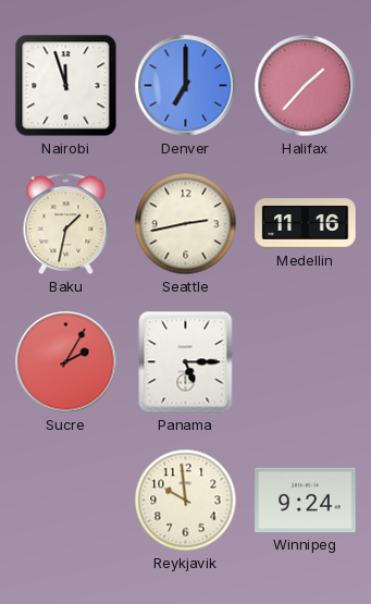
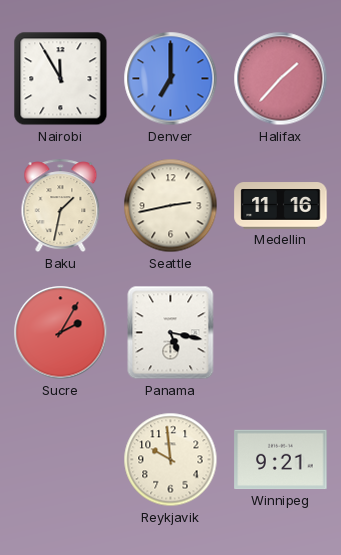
Nairobi: 11:57 -> 11:55
Panama: 5:15 -> 5:17
Winnipeg: 9:24 -> 9:21
